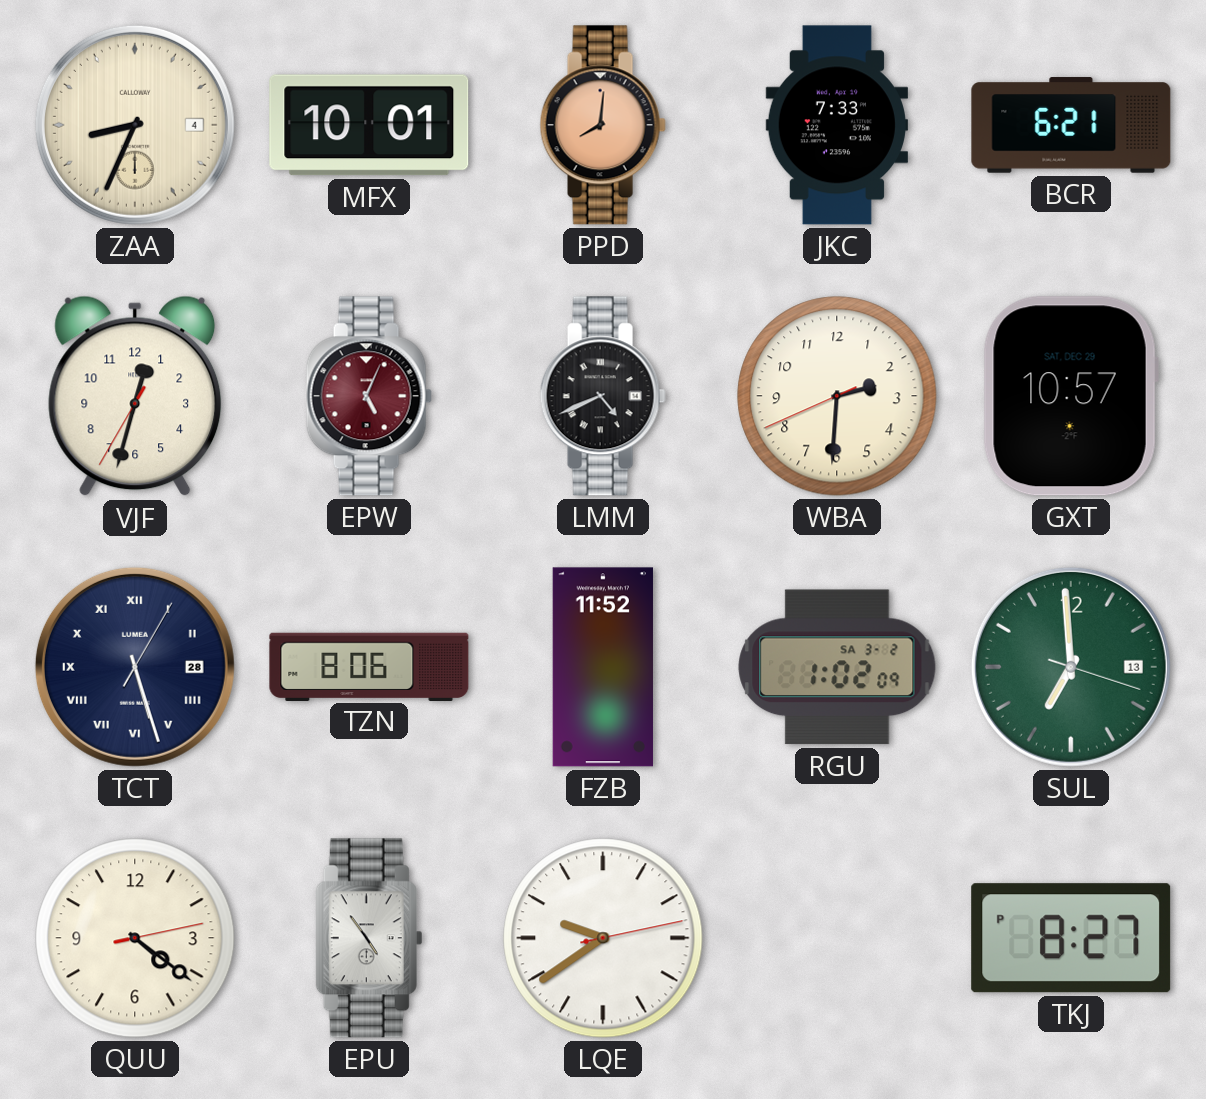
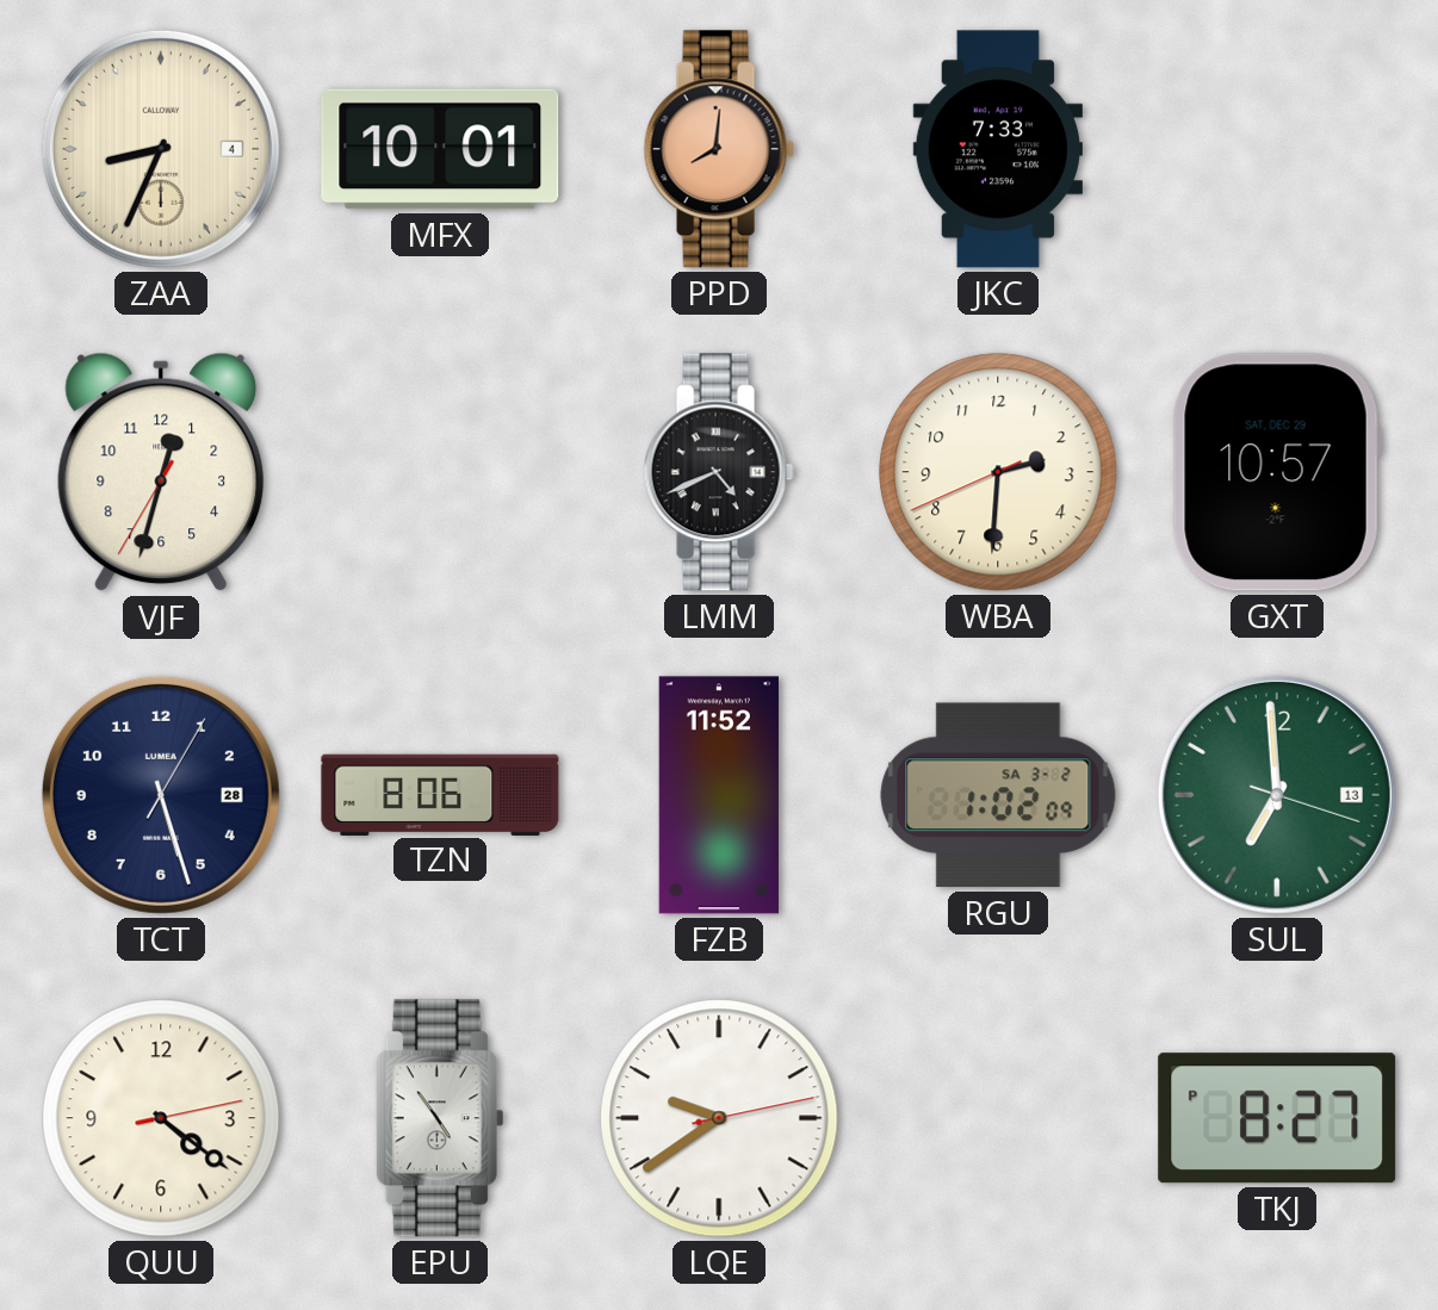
BCR: 6:21 -> none
EPW: 5:04 -> none
TCT numerals: Roman -> Arabic
